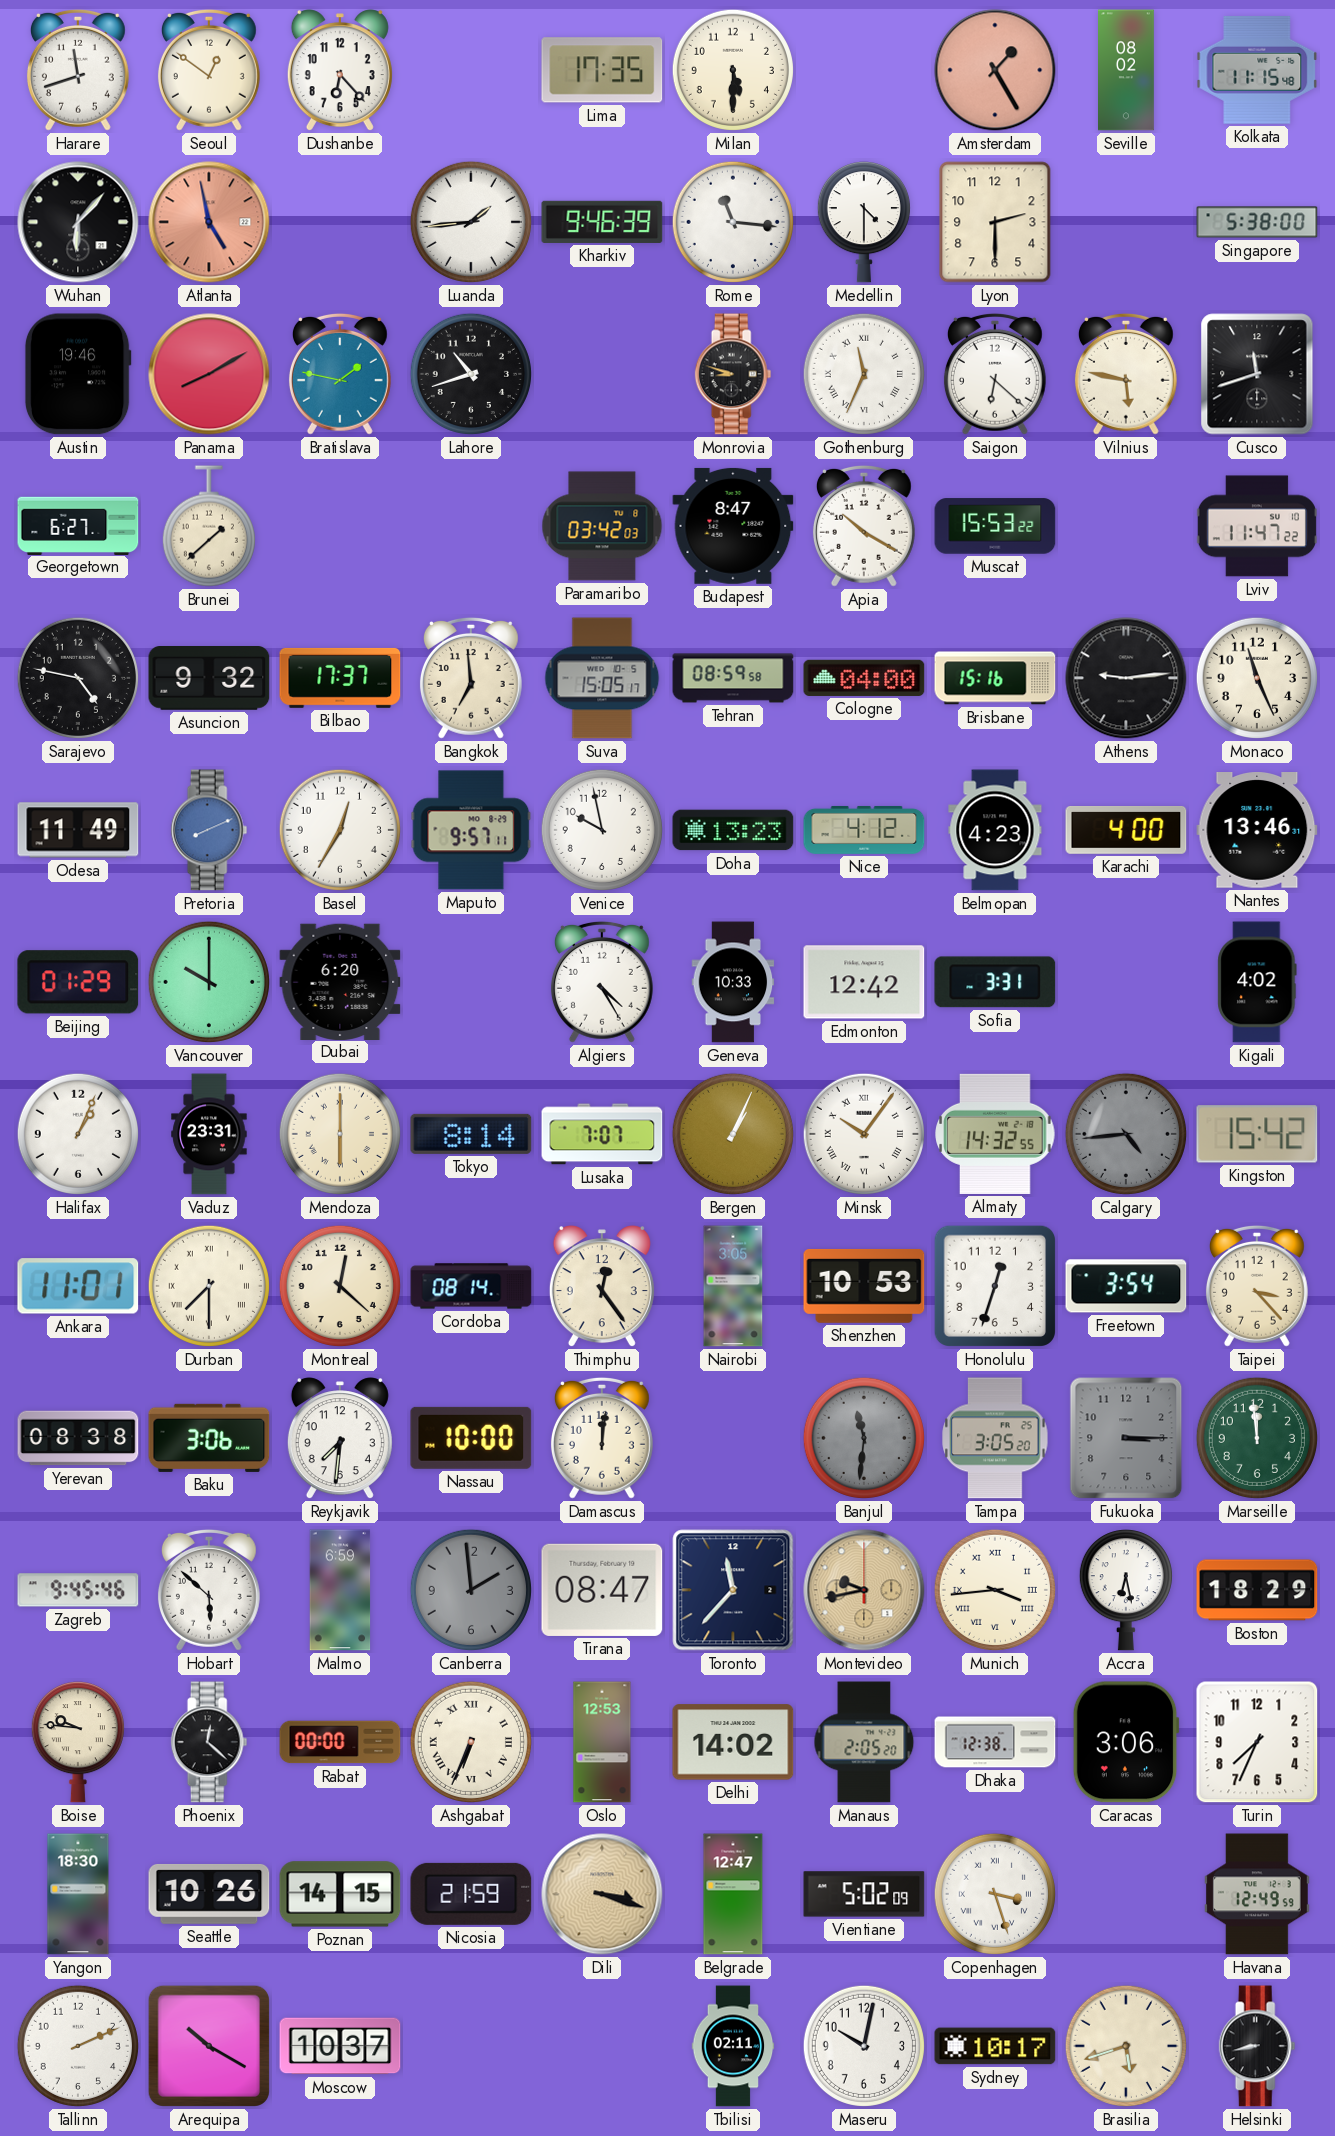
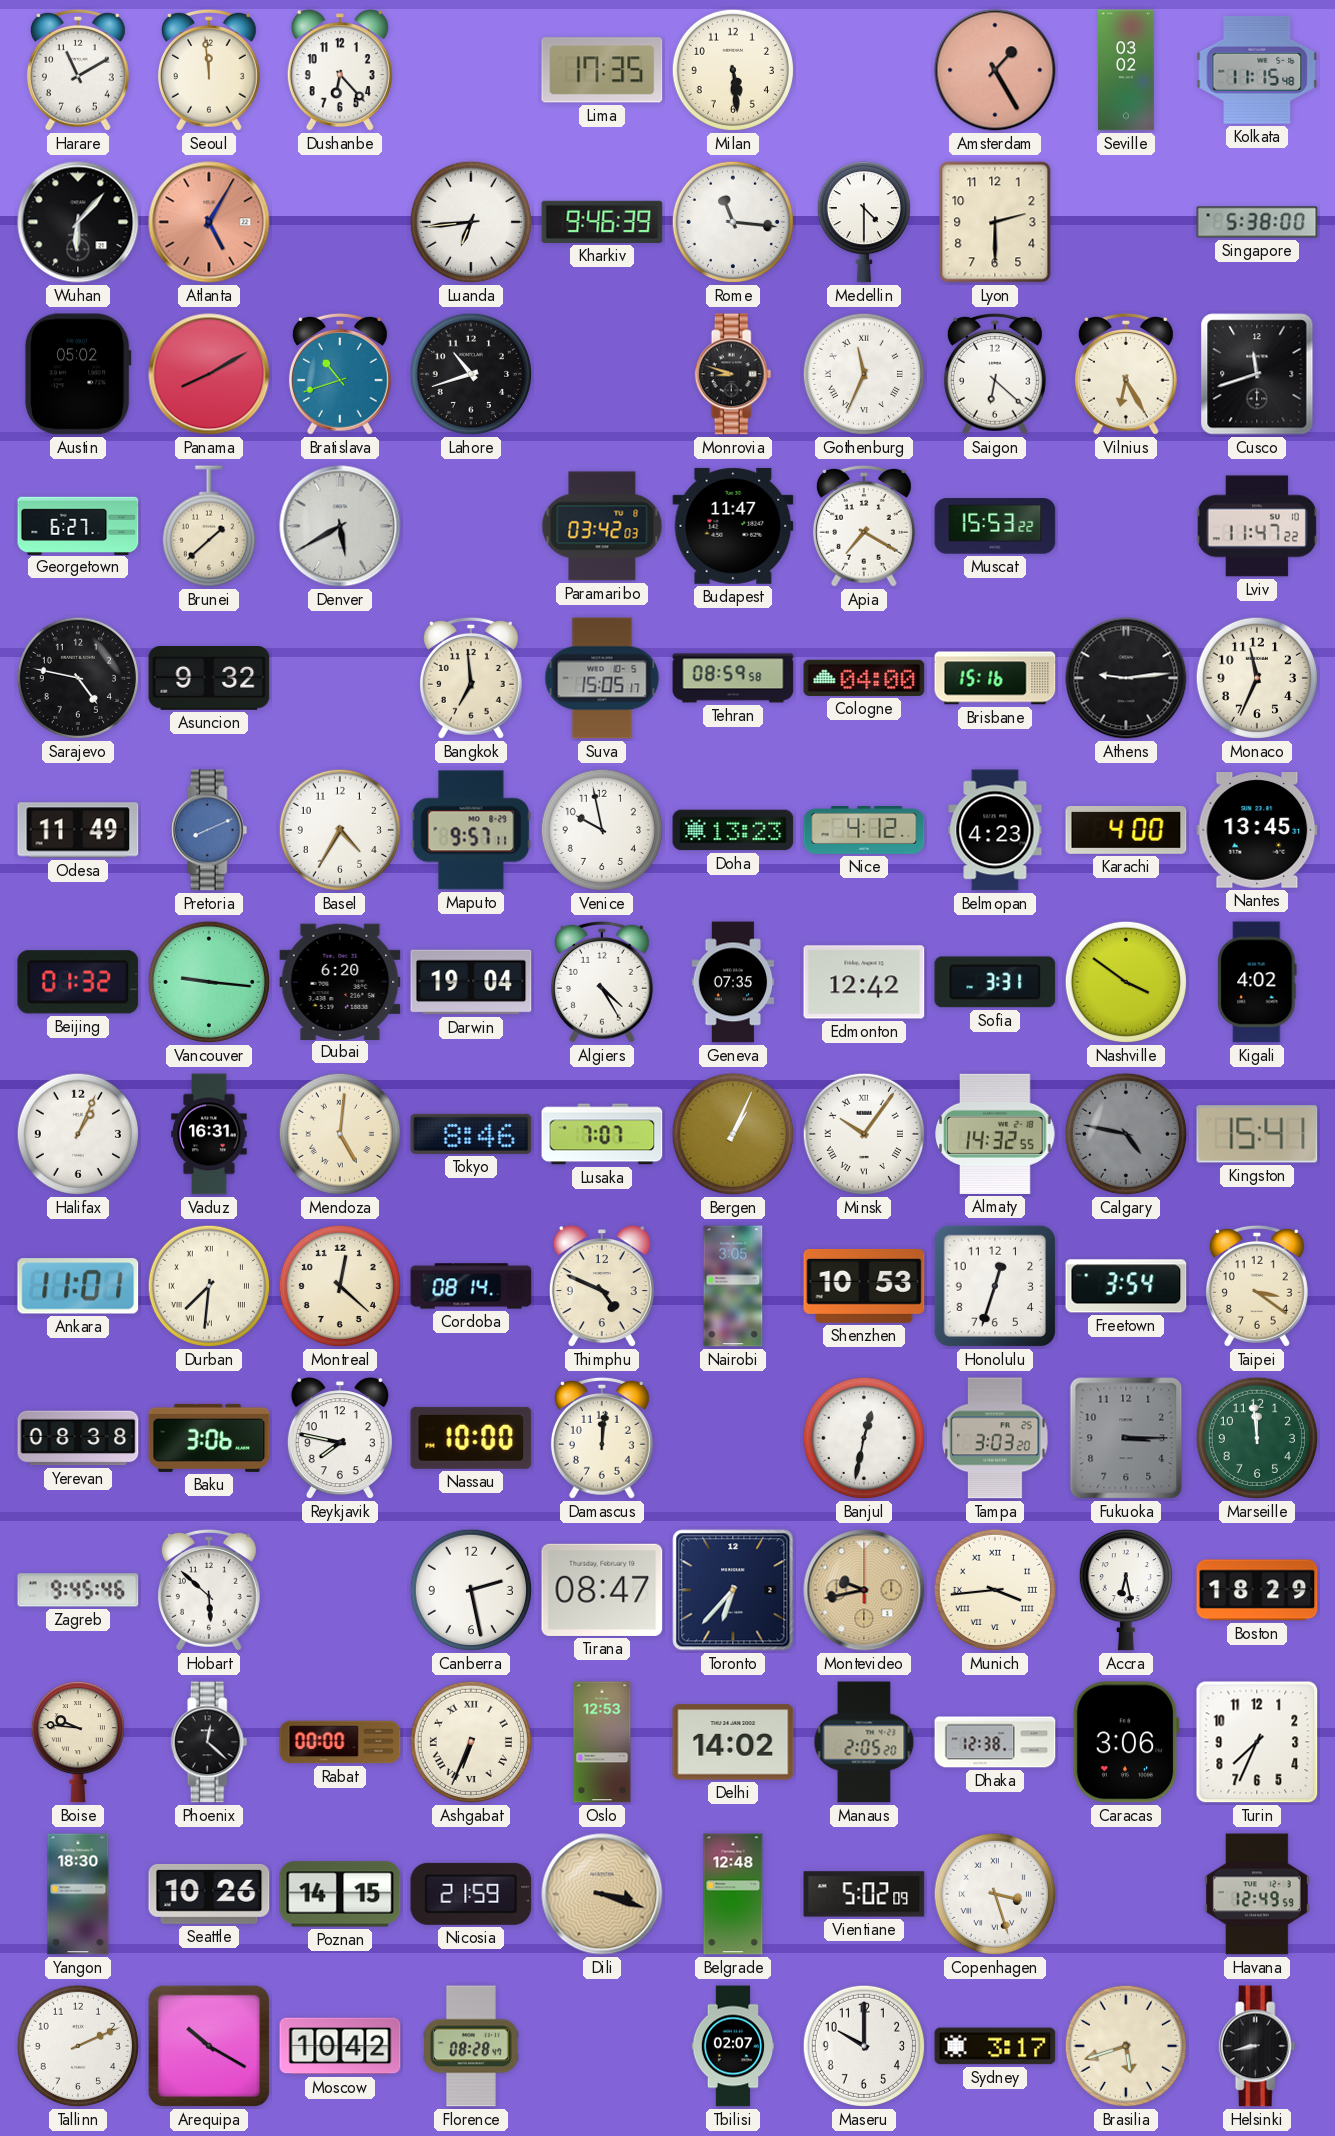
Harare: 11:42 -> 11:10
Seoul: 12:51 -> 11:59
Milan: 5:30 -> 5:29
Seville: 08:02 -> 03:02
Atlanta: 4:58 -> 5:05
Luanda: 1:44 -> 6:44
Austin: 19:46 -> 05:02
Bratislava: 1:47 -> 10:42
Vilnius: 5:47 -> 6:25
Denver: none -> 5:40
Budapest: 8:47 -> 11:47
Apia: 10:20 -> 7:20
Bilbao: 17:37 -> none
Monaco: 11:26 -> 11:34
Basel: 12:35 -> 4:35
Nantes: 13:46 -> 13:45
Beijing: 01:29 -> 01:32
Vancouver: 10:00 -> 9:16
Darwin: none -> 19:04
Geneva: 10:33 -> 07:35
Nashville: none -> 3:51
Vaduz: 23:31 -> 16:31
Mendoza: 6:00 -> 5:01
Tokyo: 8:14 -> 8:46
Calgary: 4:44 -> 4:47
Kingston: 15:42 -> 15:41
Durban: 7:30 -> 7:31
Thimphu: 12:24 -> 4:49
Taipei: 3:23 -> 3:21
Reykjavik: 7:31 -> 7:47
Banjul: 11:31 -> 12:32
Banjul dial: grey -> white
Tampa: 3:05 -> 3:03
Malmo: 6:59 -> none
Canberra: 1:59 -> 2:28
Canberra dial: grey -> white
Toronto: 11:37 -> 6:37
Belgrade: 12:47 -> 12:48
Moscow: 10:37 -> 10:42
Florence: none -> 08:28
Tbilisi: 02:11 -> 02:07
Maseru: 10:02 -> 10:00
Sydney: 10:17 -> 3:17
